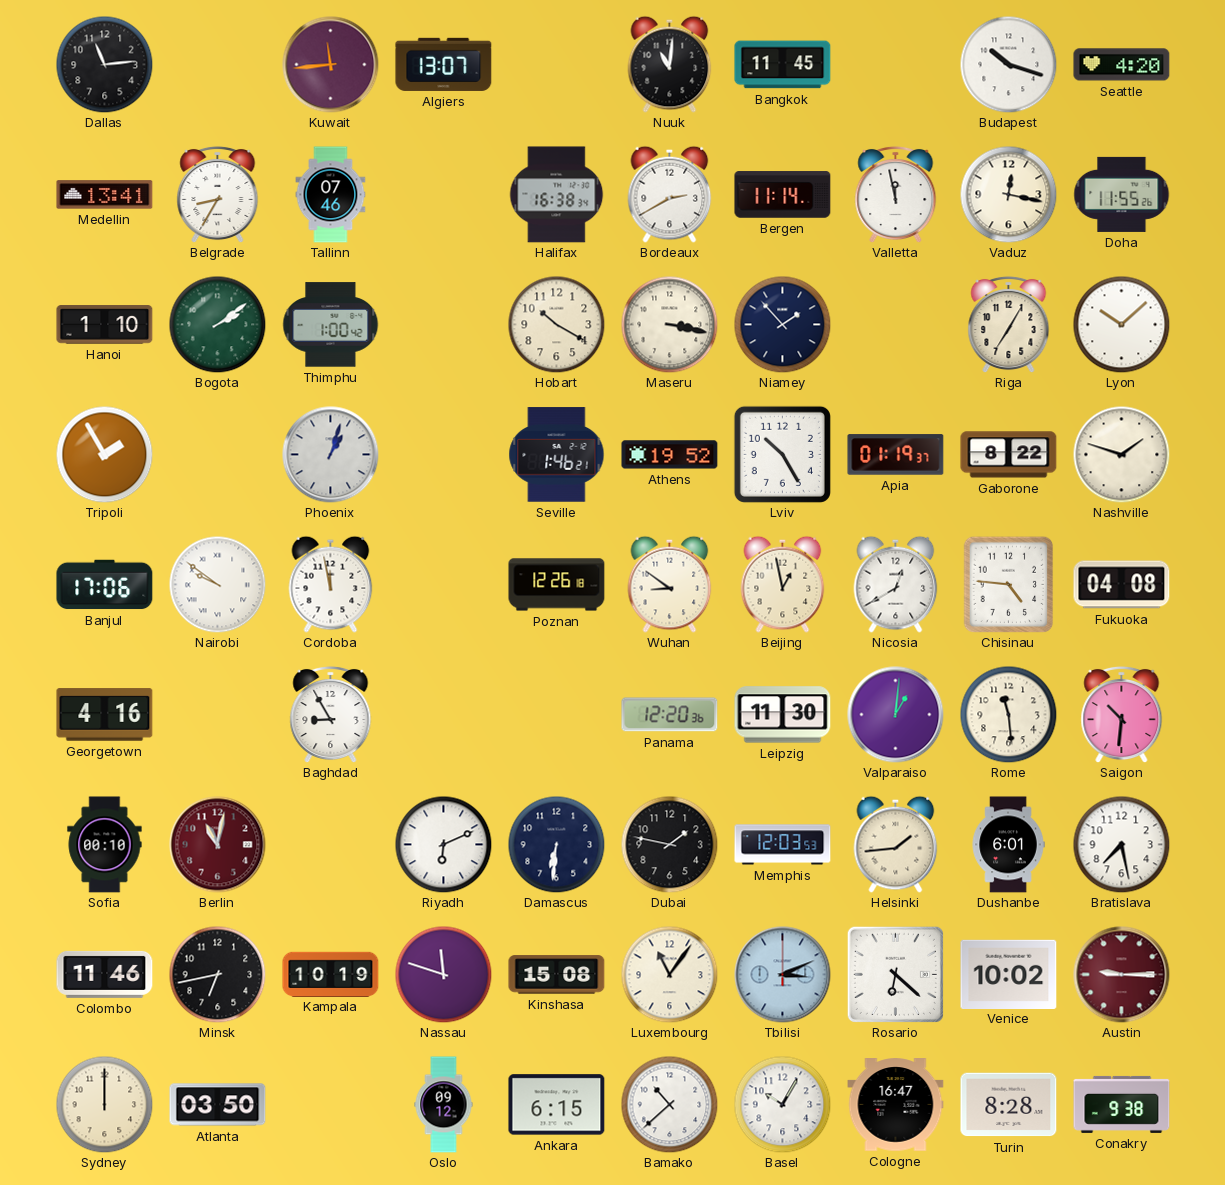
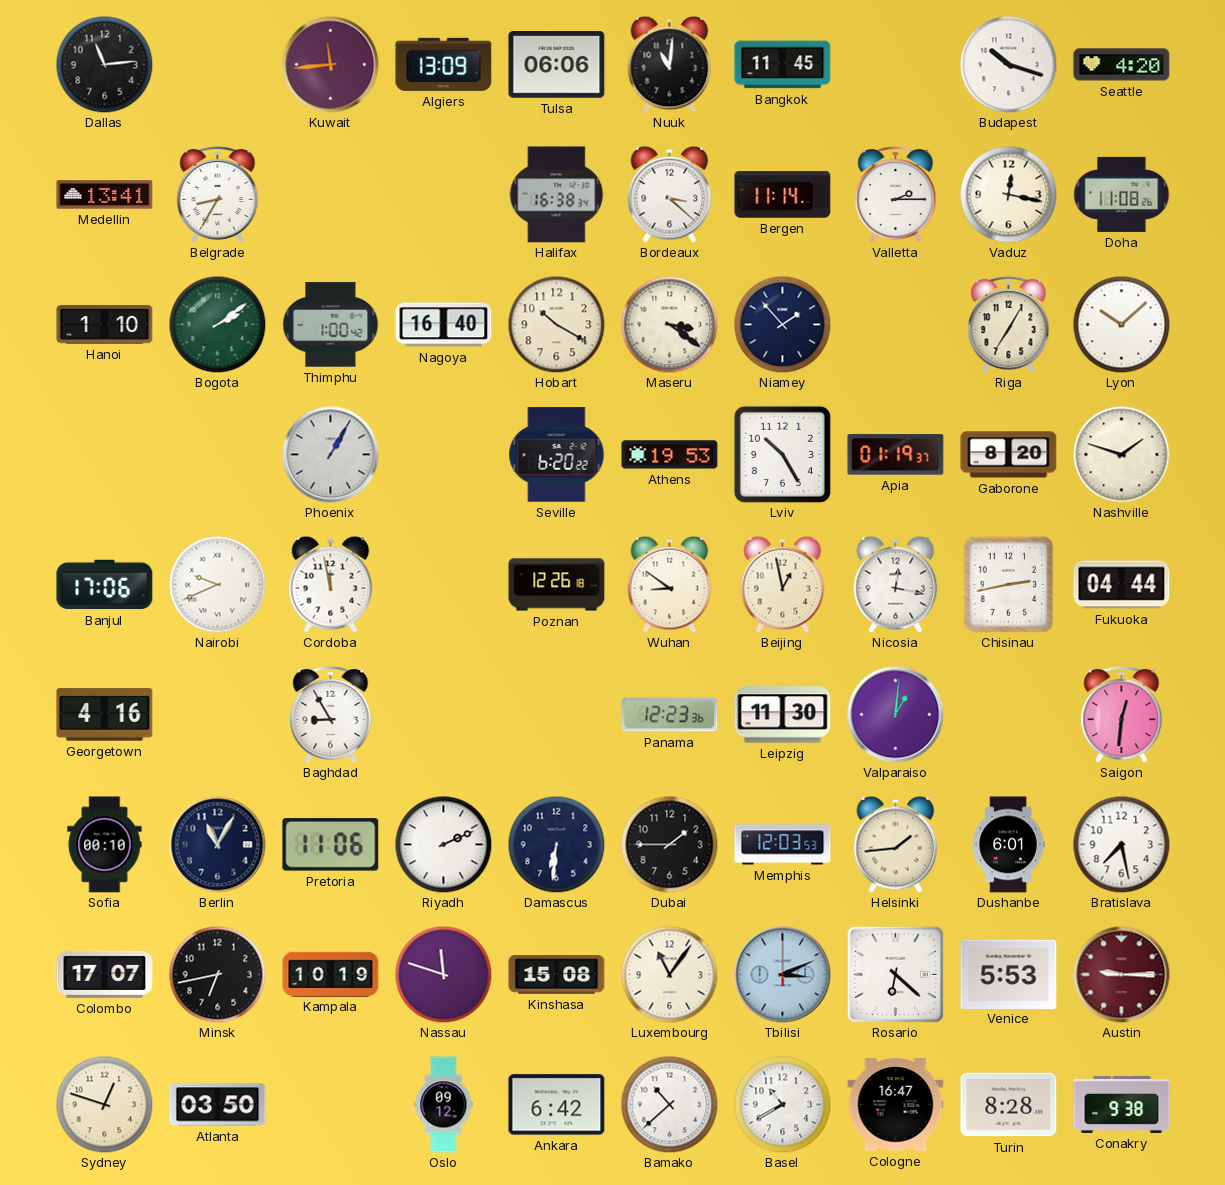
Algiers: 13:07 -> 13:09
Tulsa: none -> 06:06
Tallinn: 07:46 -> none
Bordeaux: 2:40 -> 3:22
Valletta: 11:58 -> 2:15
Doha: 11:55 -> 11:08
Nagoya: none -> 16:40
Maseru: 3:17 -> 3:21
Tripoli: 1:55 -> none
Phoenix: 1:03 -> 1:05
Seville: 1:46 -> 6:20
Athens: 19:52 -> 19:53
Gaborone: 8:22 -> 8:20
Nairobi: 9:51 -> 9:41
Nicosia: 12:40 -> 12:17
Chisinau: 4:46 -> 2:43
Fukuoka: 04:08 -> 04:44
Panama: 12:20 -> 12:23
Rome: 11:29 -> none
Saigon: 10:31 -> 12:31
Berlin: 11:02 -> 11:05
Berlin dial: burgundy -> navy
Pretoria: none -> 11:06
Riyadh: 6:11 -> 2:11
Dubai: 1:47 -> 1:45
Colombo: 11:46 -> 17:07
Venice: 10:02 -> 5:53
Sydney: 12:00 -> 12:48
Ankara: 6:15 -> 6:42
Basel: 10:05 -> 10:40
